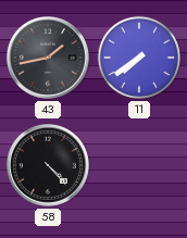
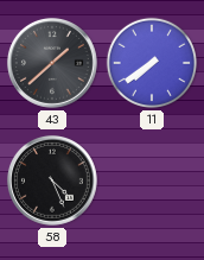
43: 1:43 -> 1:38
58: 4:23 -> 4:26
